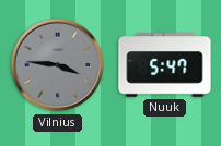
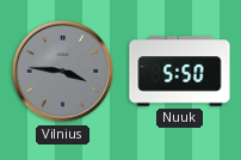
Nuuk: 5:47 -> 5:50
